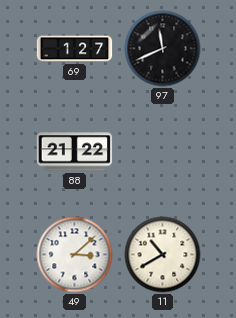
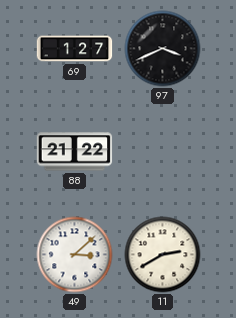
97: 11:41 -> 3:41
11: 10:40 -> 2:40
